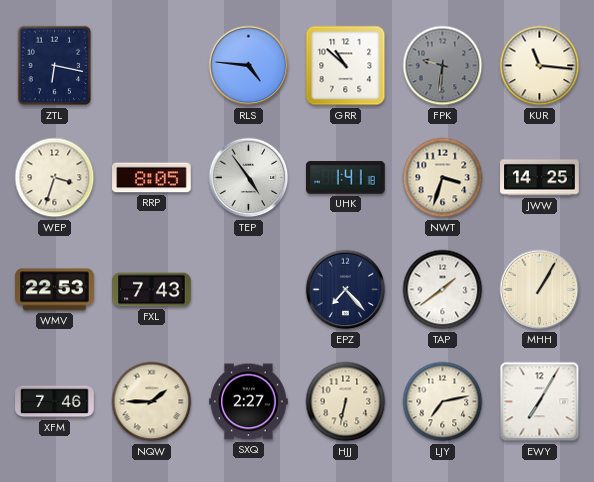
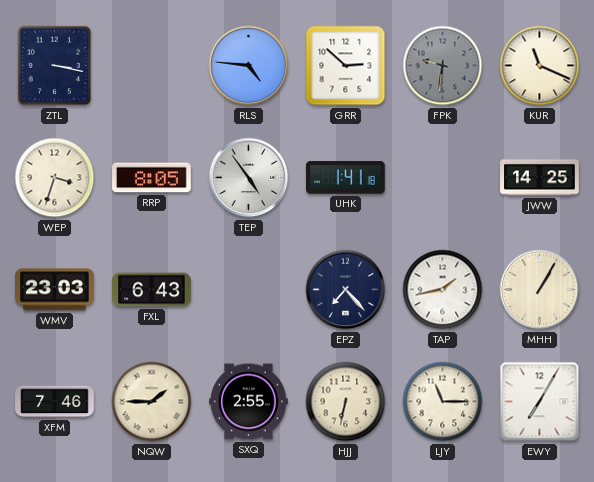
ZTL: 6:17 -> 3:17
GRR: 10:52 -> 2:52
KUR: 11:16 -> 11:19
NWT: 3:33 -> none
WMV: 22:53 -> 23:03
FXL: 7:43 -> 6:43
TAP: 1:39 -> 1:43
SXQ: 2:27 -> 2:55
LJY: 7:13 -> 11:15
